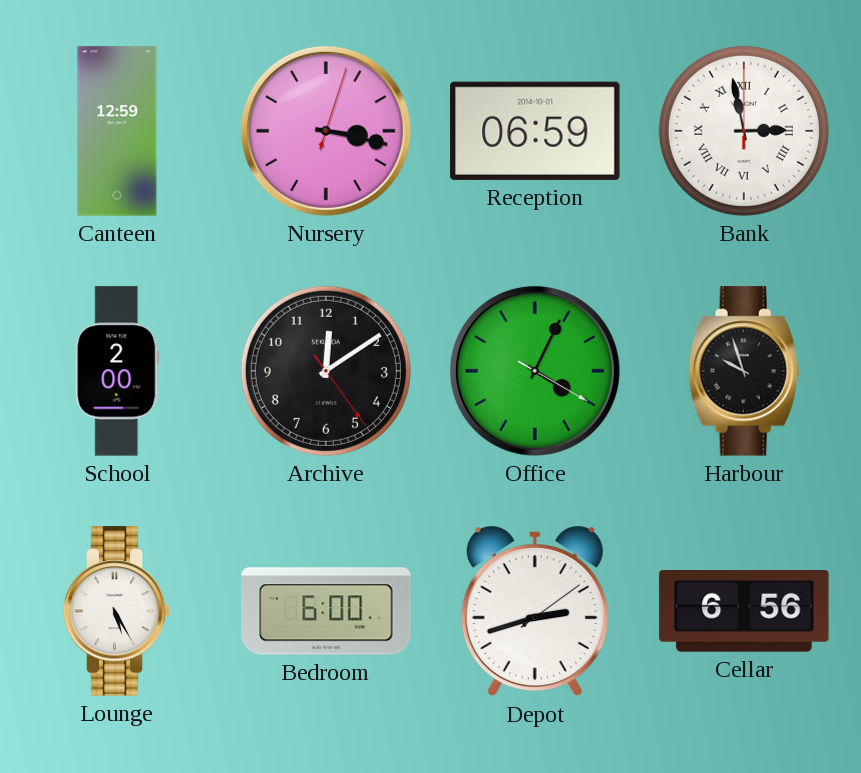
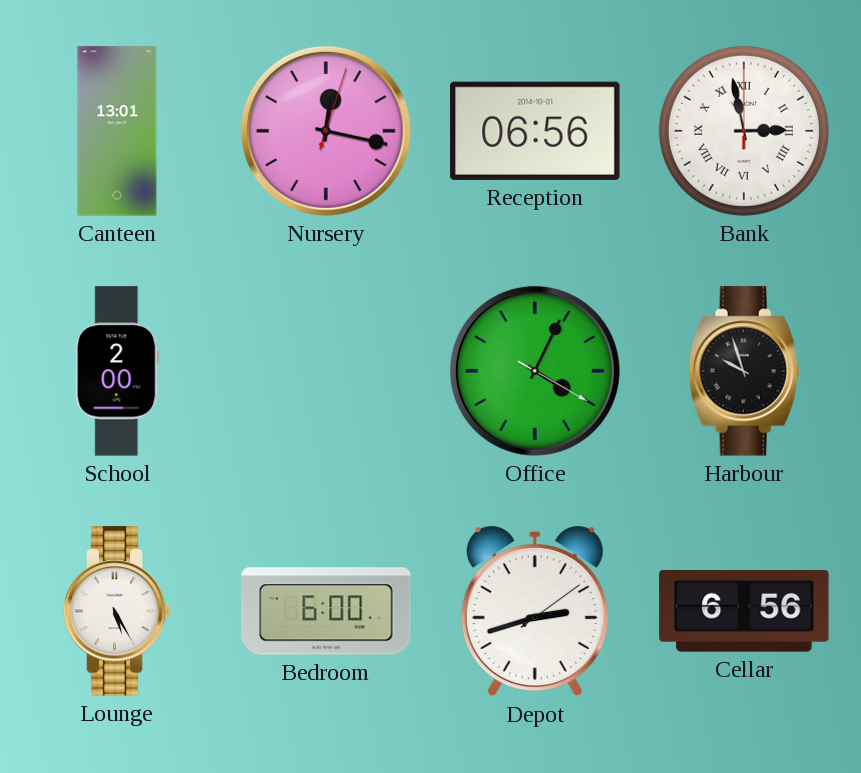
Canteen: 12:59 -> 13:01
Nursery: 3:17 -> 12:17
Reception: 06:59 -> 06:56
Archive: 12:09 -> none
